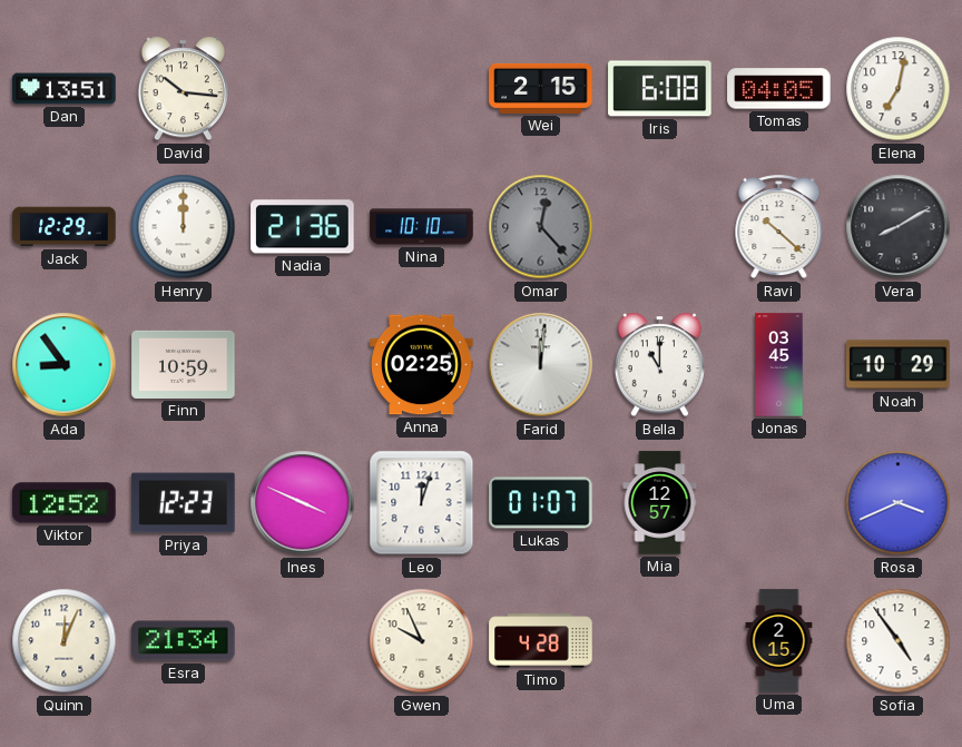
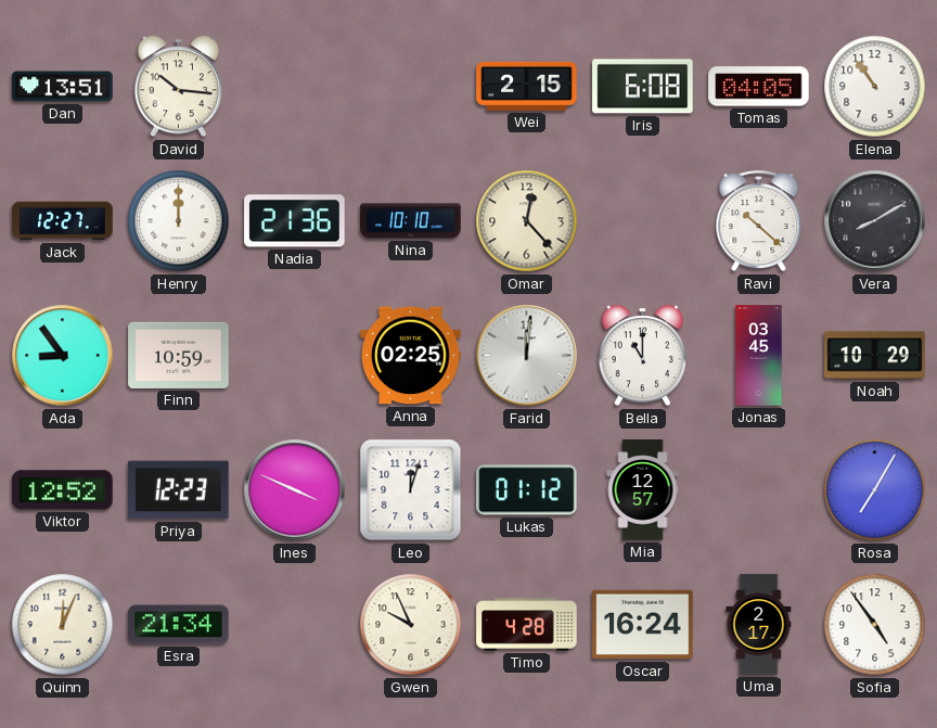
Elena: 7:02 -> 10:54
Jack: 12:29 -> 12:27
Omar dial: grey -> cream
Lukas: 01:07 -> 01:12
Rosa: 3:41 -> 7:05
Oscar: none -> 16:24
Uma: 2:15 -> 2:17
